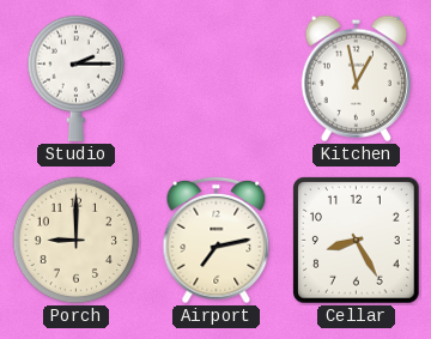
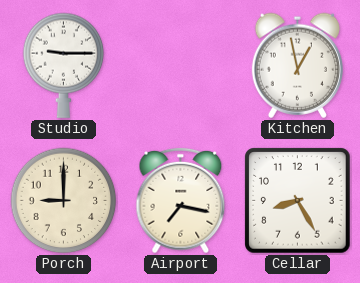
Studio: 2:15 -> 9:15
Airport: 7:13 -> 7:17
